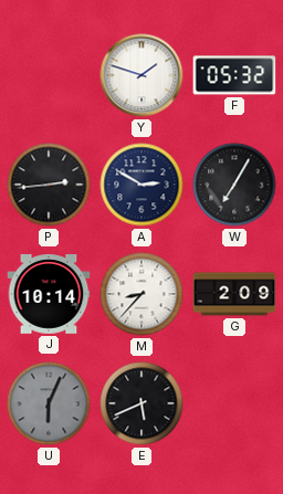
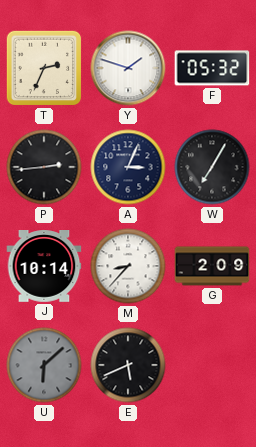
T: none -> 2:34
A: 2:50 -> 3:04
U: 6:04 -> 6:08
